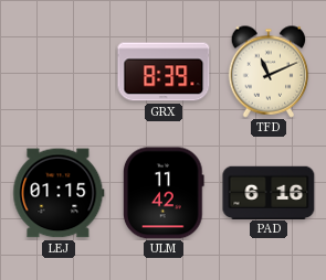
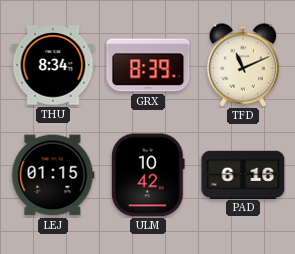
THU: none -> 8:34
ULM: 11:42 -> 10:42
